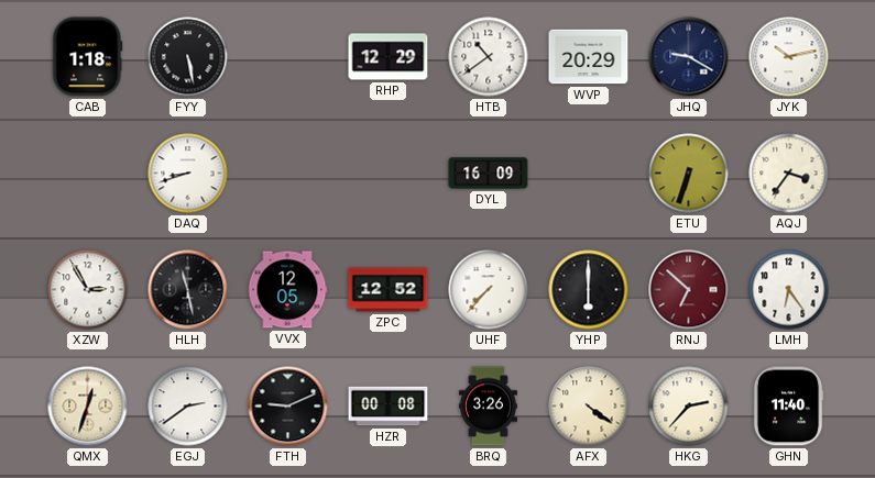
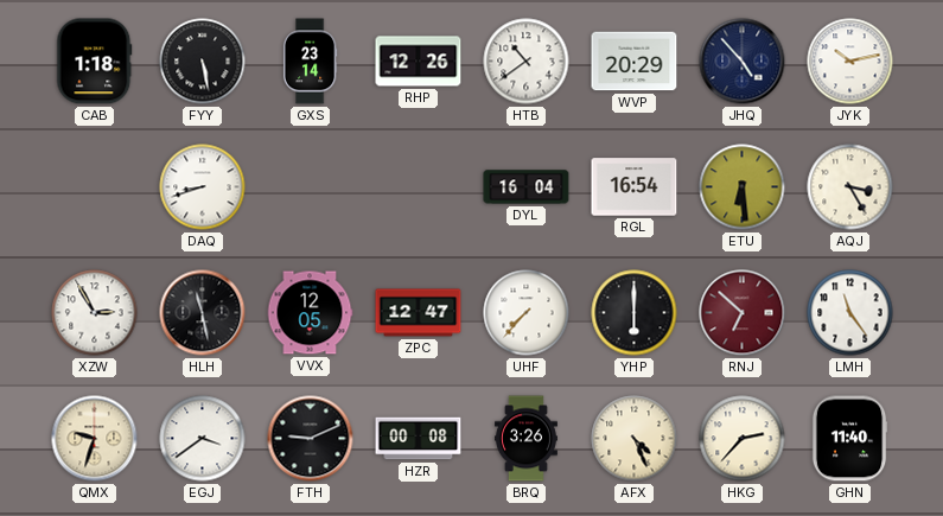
GXS: none -> 23:14
RHP: 12:29 -> 12:26
JHQ: 9:20 -> 4:53
DYL: 16:09 -> 16:04
RGL: none -> 16:54
ETU: 6:33 -> 6:29
AQJ: 3:36 -> 3:25
ZPC: 12:52 -> 12:47
LMH: 6:24 -> 11:24
QMX: 12:33 -> 9:33
EGJ: 2:39 -> 3:39
AFX: 4:21 -> 4:26
